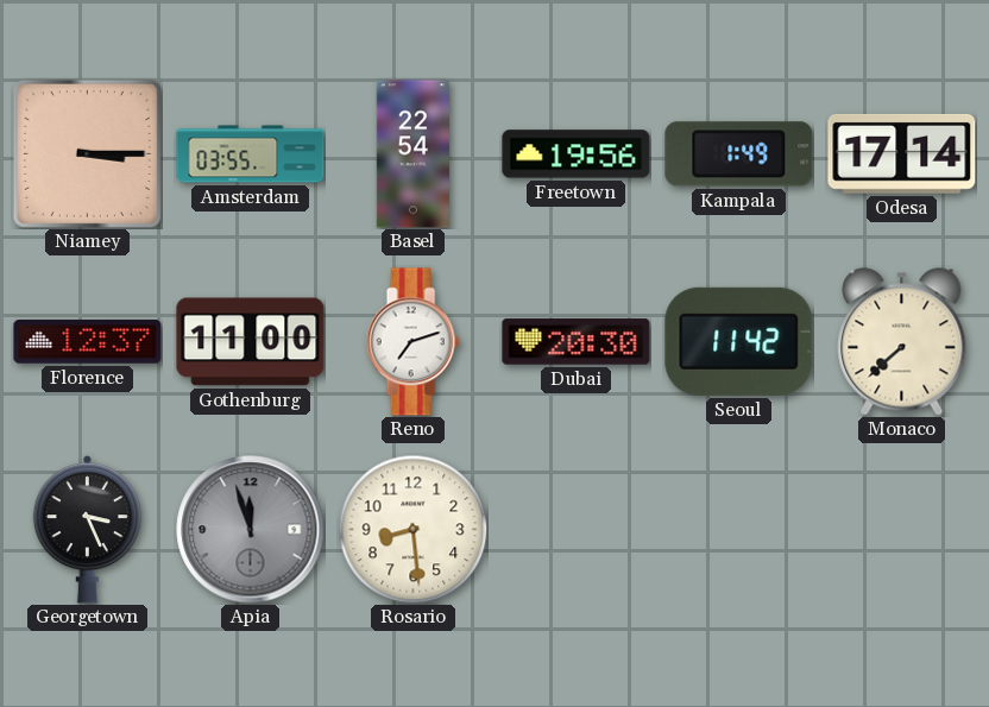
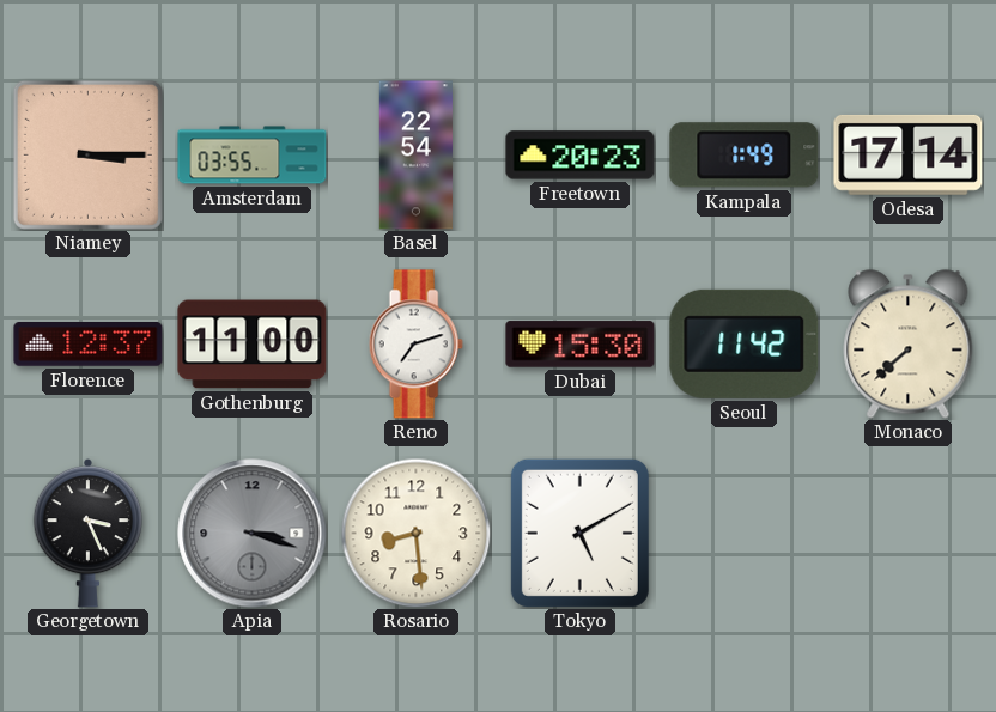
Freetown: 19:56 -> 20:23
Dubai: 20:30 -> 15:30
Apia: 11:57 -> 3:18
Tokyo: none -> 5:10
